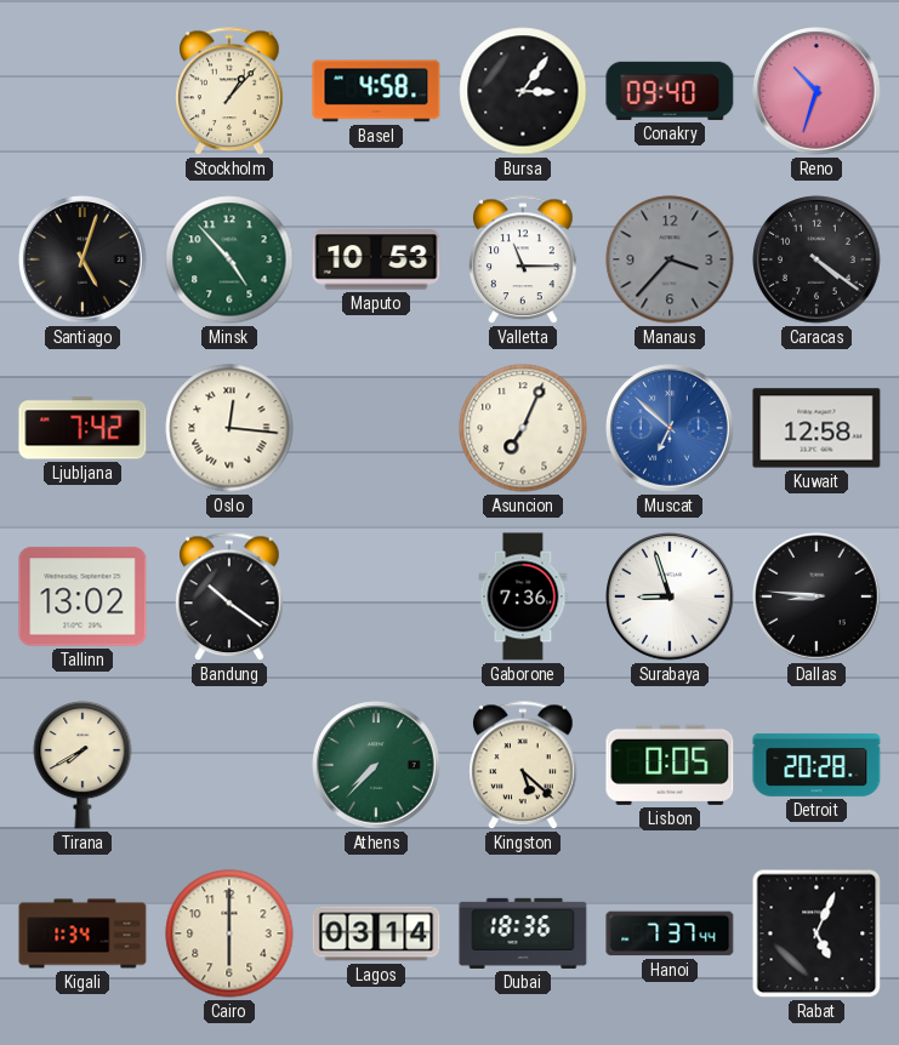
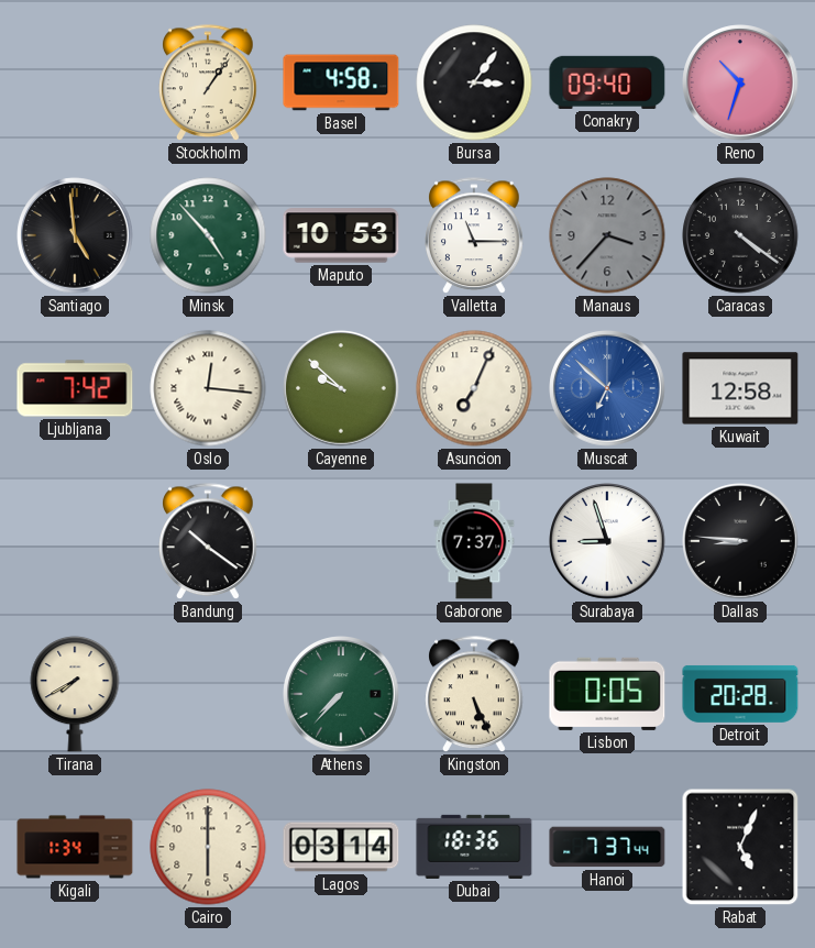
Stockholm: 1:07 -> 1:06
Santiago: 5:03 -> 4:59
Cayenne: none -> 9:52
Tallinn: 13:02 -> none
Gaborone: 7:36 -> 7:37
Kingston: 5:22 -> 5:26
